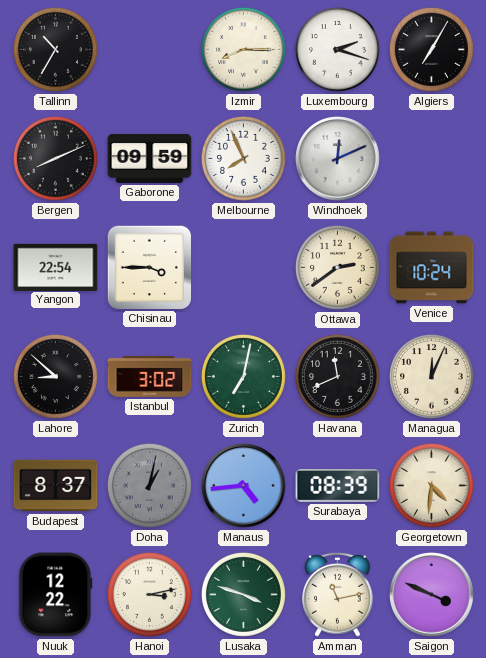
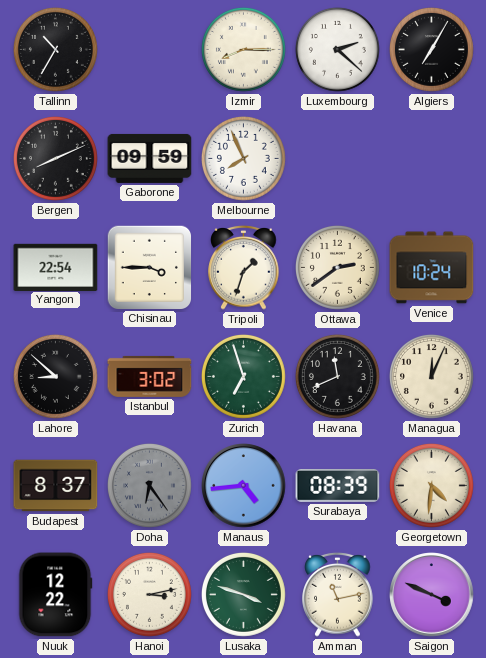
Luxembourg: 2:18 -> 2:22
Windhoek: 12:11 -> none
Tripoli: none -> 1:33
Zurich: 7:02 -> 6:57
Doha: 1:02 -> 6:24
